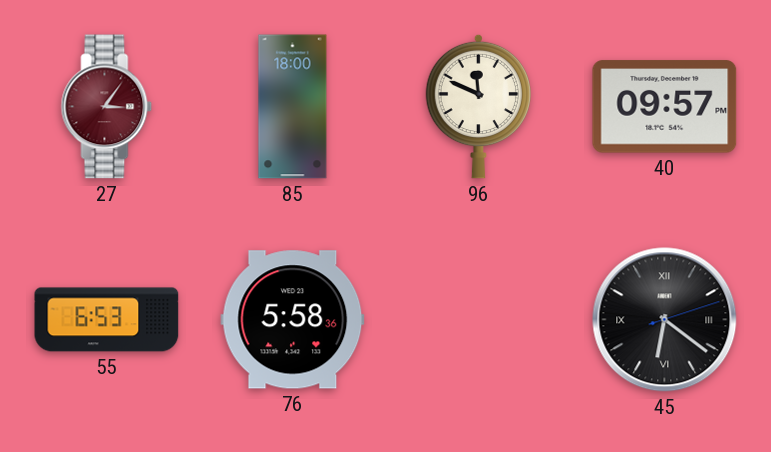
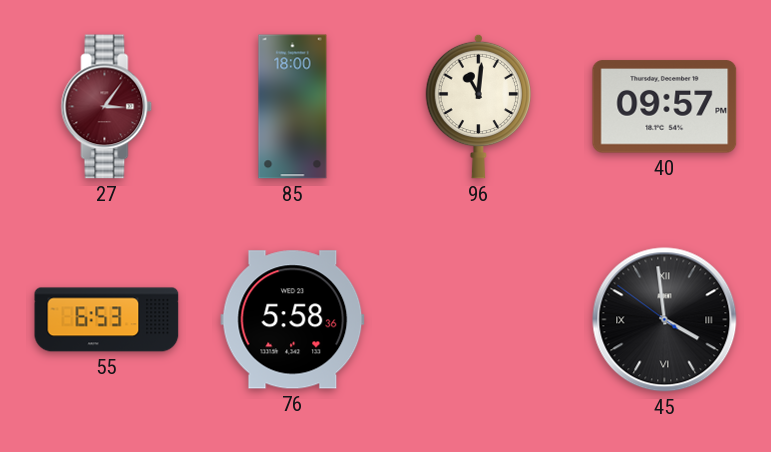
96: 11:49 -> 11:01
45: 6:21 -> 3:58
